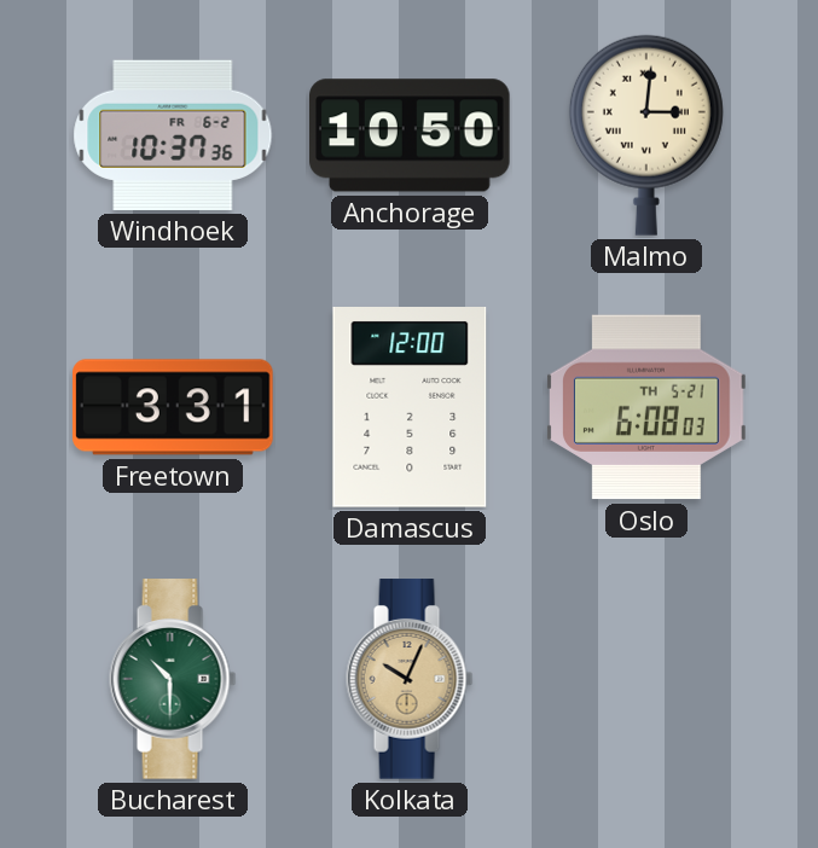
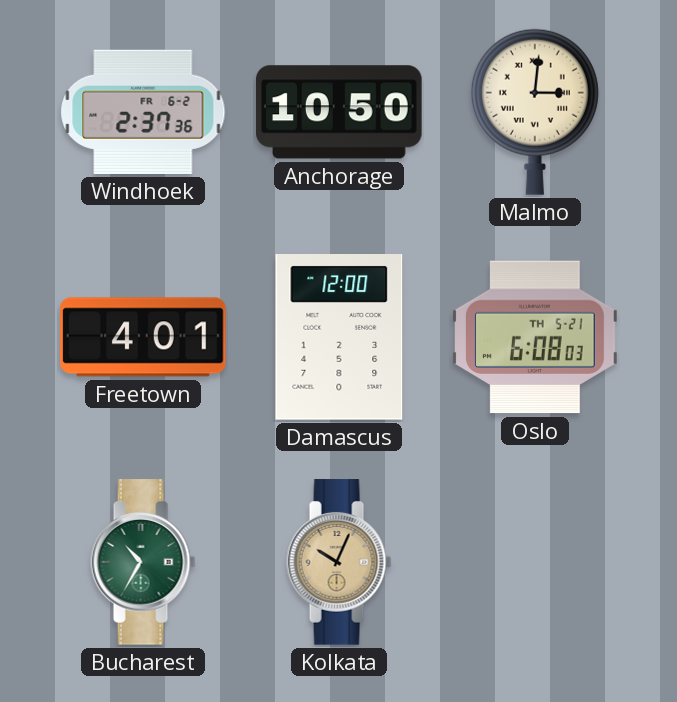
Windhoek: 10:37 -> 2:37
Freetown: 3:31 -> 4:01
Bucharest: 10:30 -> 10:35
